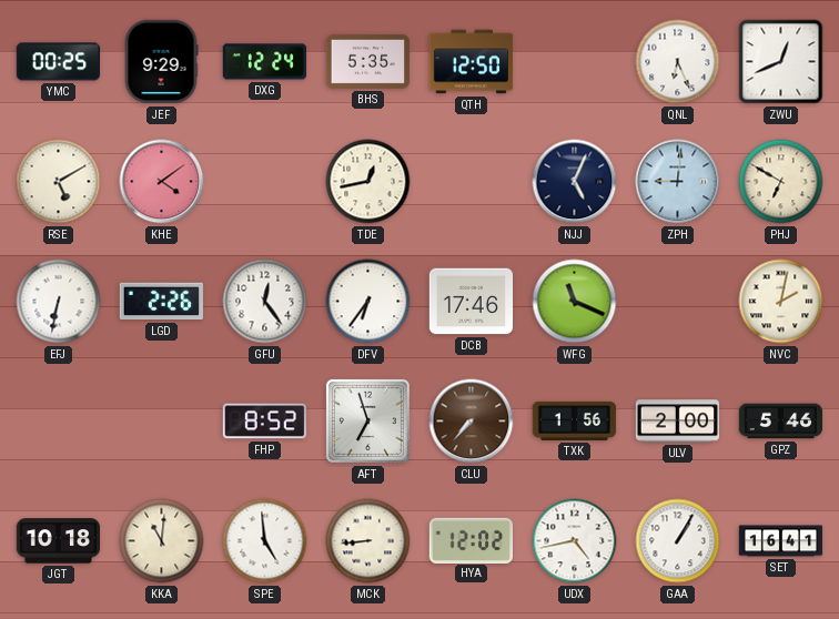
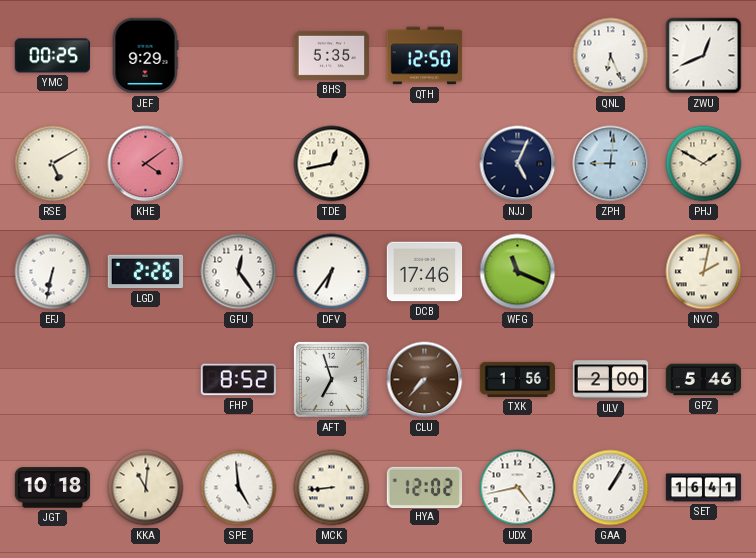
DXG: 12:24 -> none
PHJ: 6:50 -> 1:50
